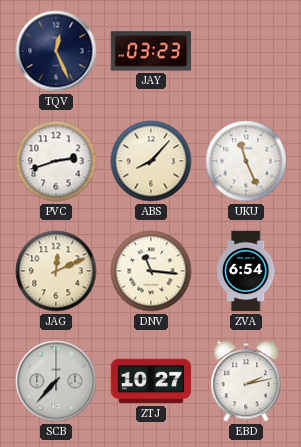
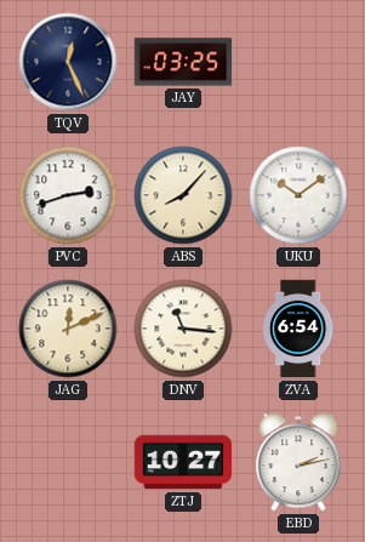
JAY: 03:23 -> 03:25
UKU: 11:26 -> 10:09
SCB: 7:37 -> none
